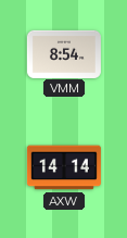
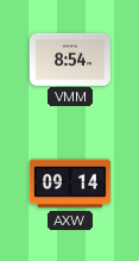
AXW: 14:14 -> 09:14
